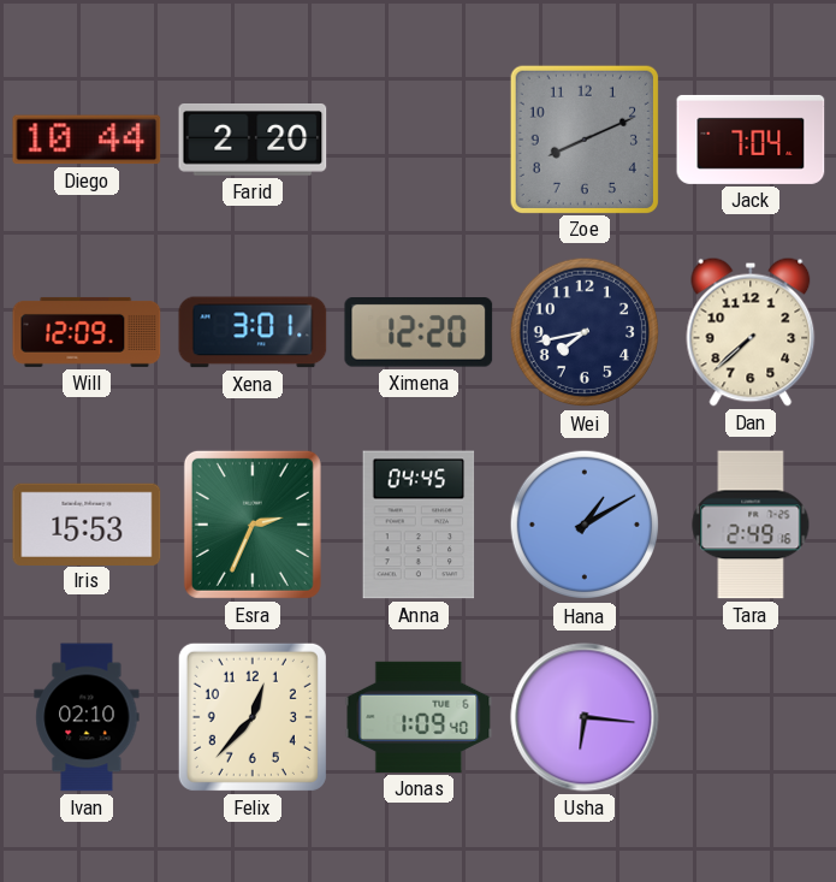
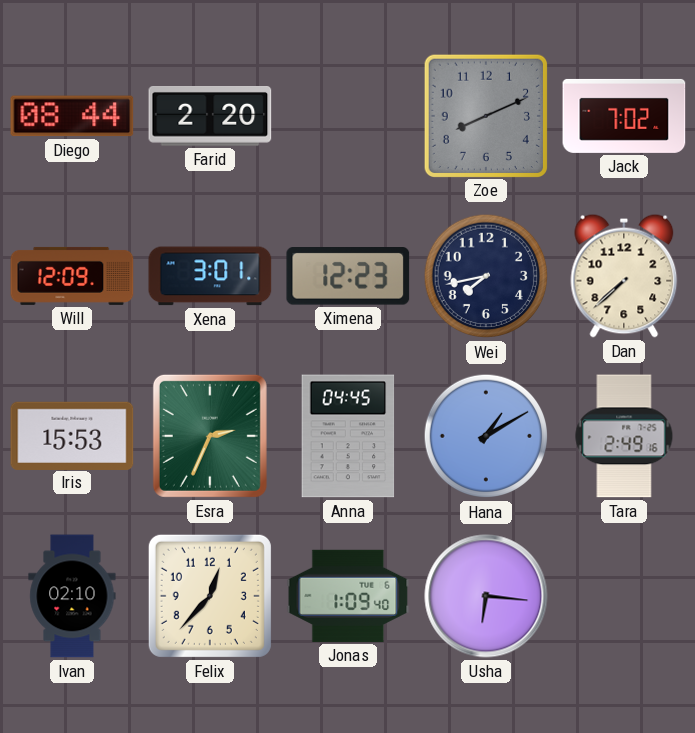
Diego: 10:44 -> 08:44
Jack: 7:04 -> 7:02
Ximena: 12:20 -> 12:23
